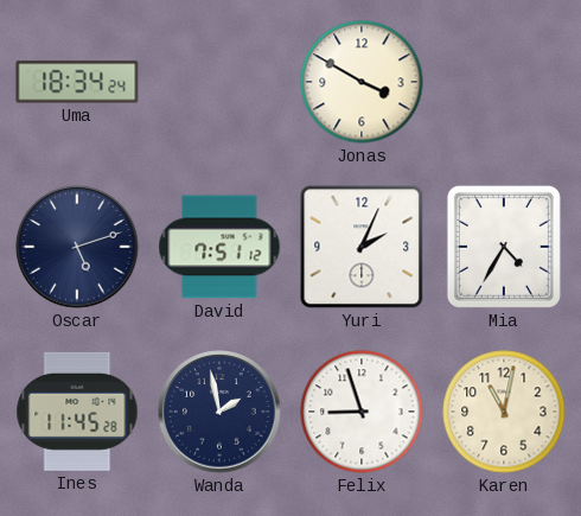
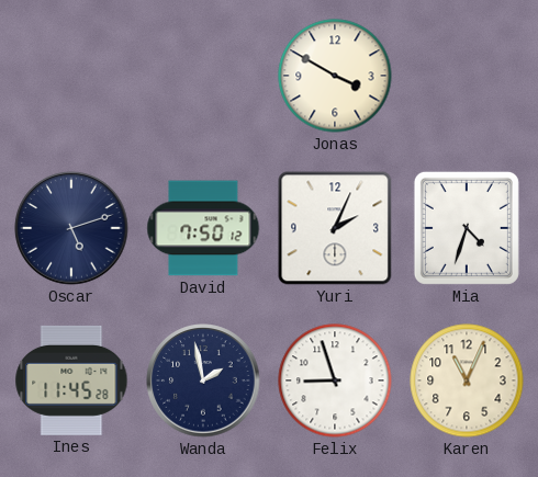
Uma: 18:34 -> none
David: 7:51 -> 7:50
Mia: 4:35 -> 4:33
Karen: 11:02 -> 11:04
